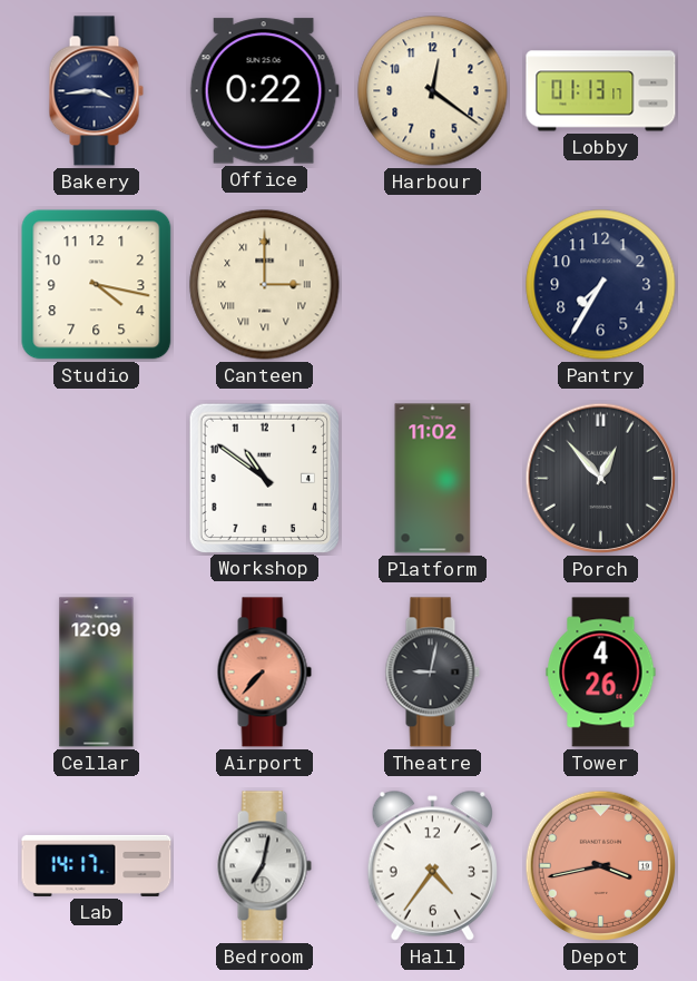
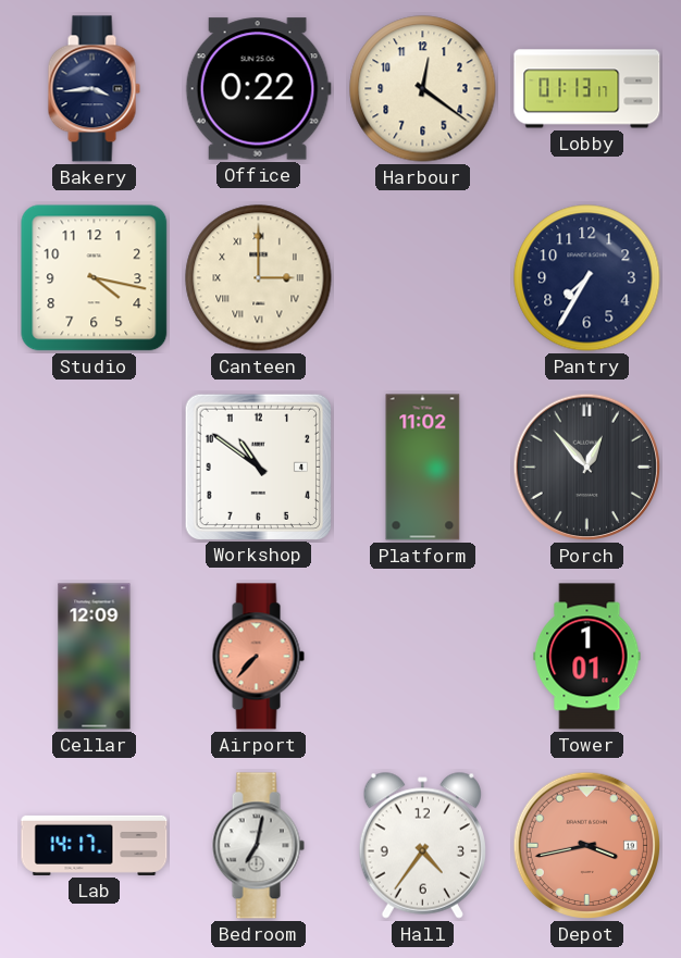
Theatre: 9:02 -> none
Tower: 4:26 -> 1:01
